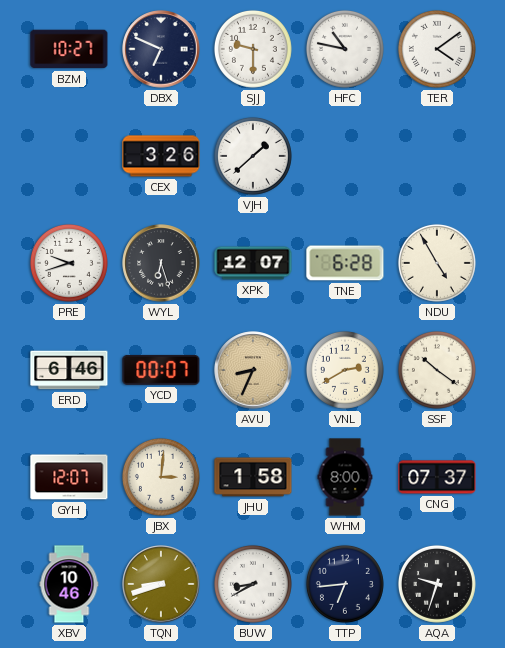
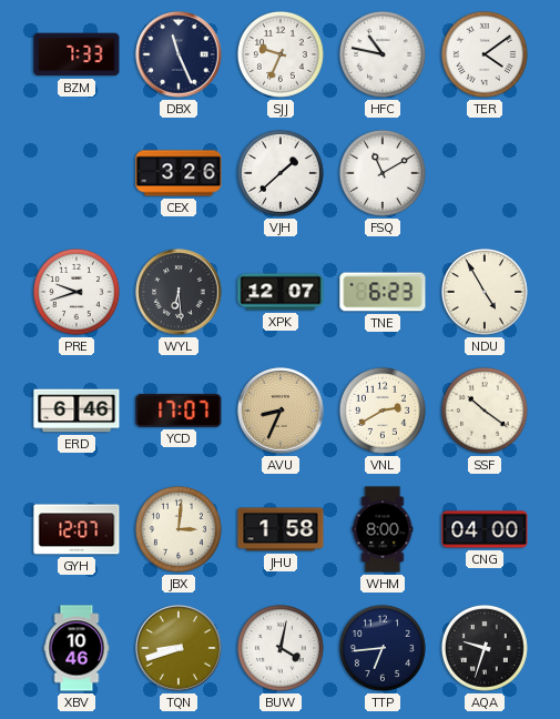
BZM: 10:27 -> 7:33
DBX: 6:49 -> 11:26
SJJ: 9:30 -> 9:34
FSQ: none -> 11:10
WYL: 6:27 -> 6:29
TNE: 6:28 -> 6:23
YCD: 00:07 -> 17:07
CNG: 07:37 -> 04:00
BUW: 8:40 -> 4:02
